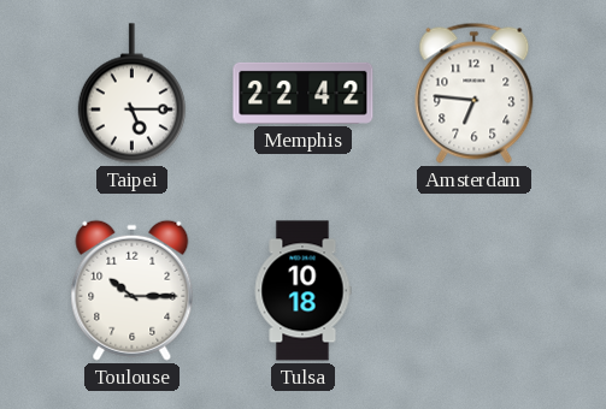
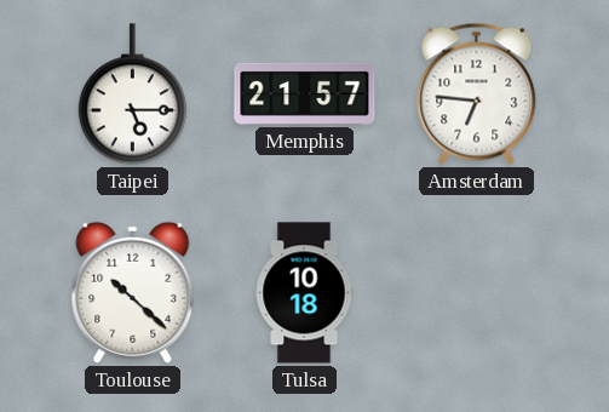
Memphis: 22:42 -> 21:57
Toulouse: 10:15 -> 10:22
